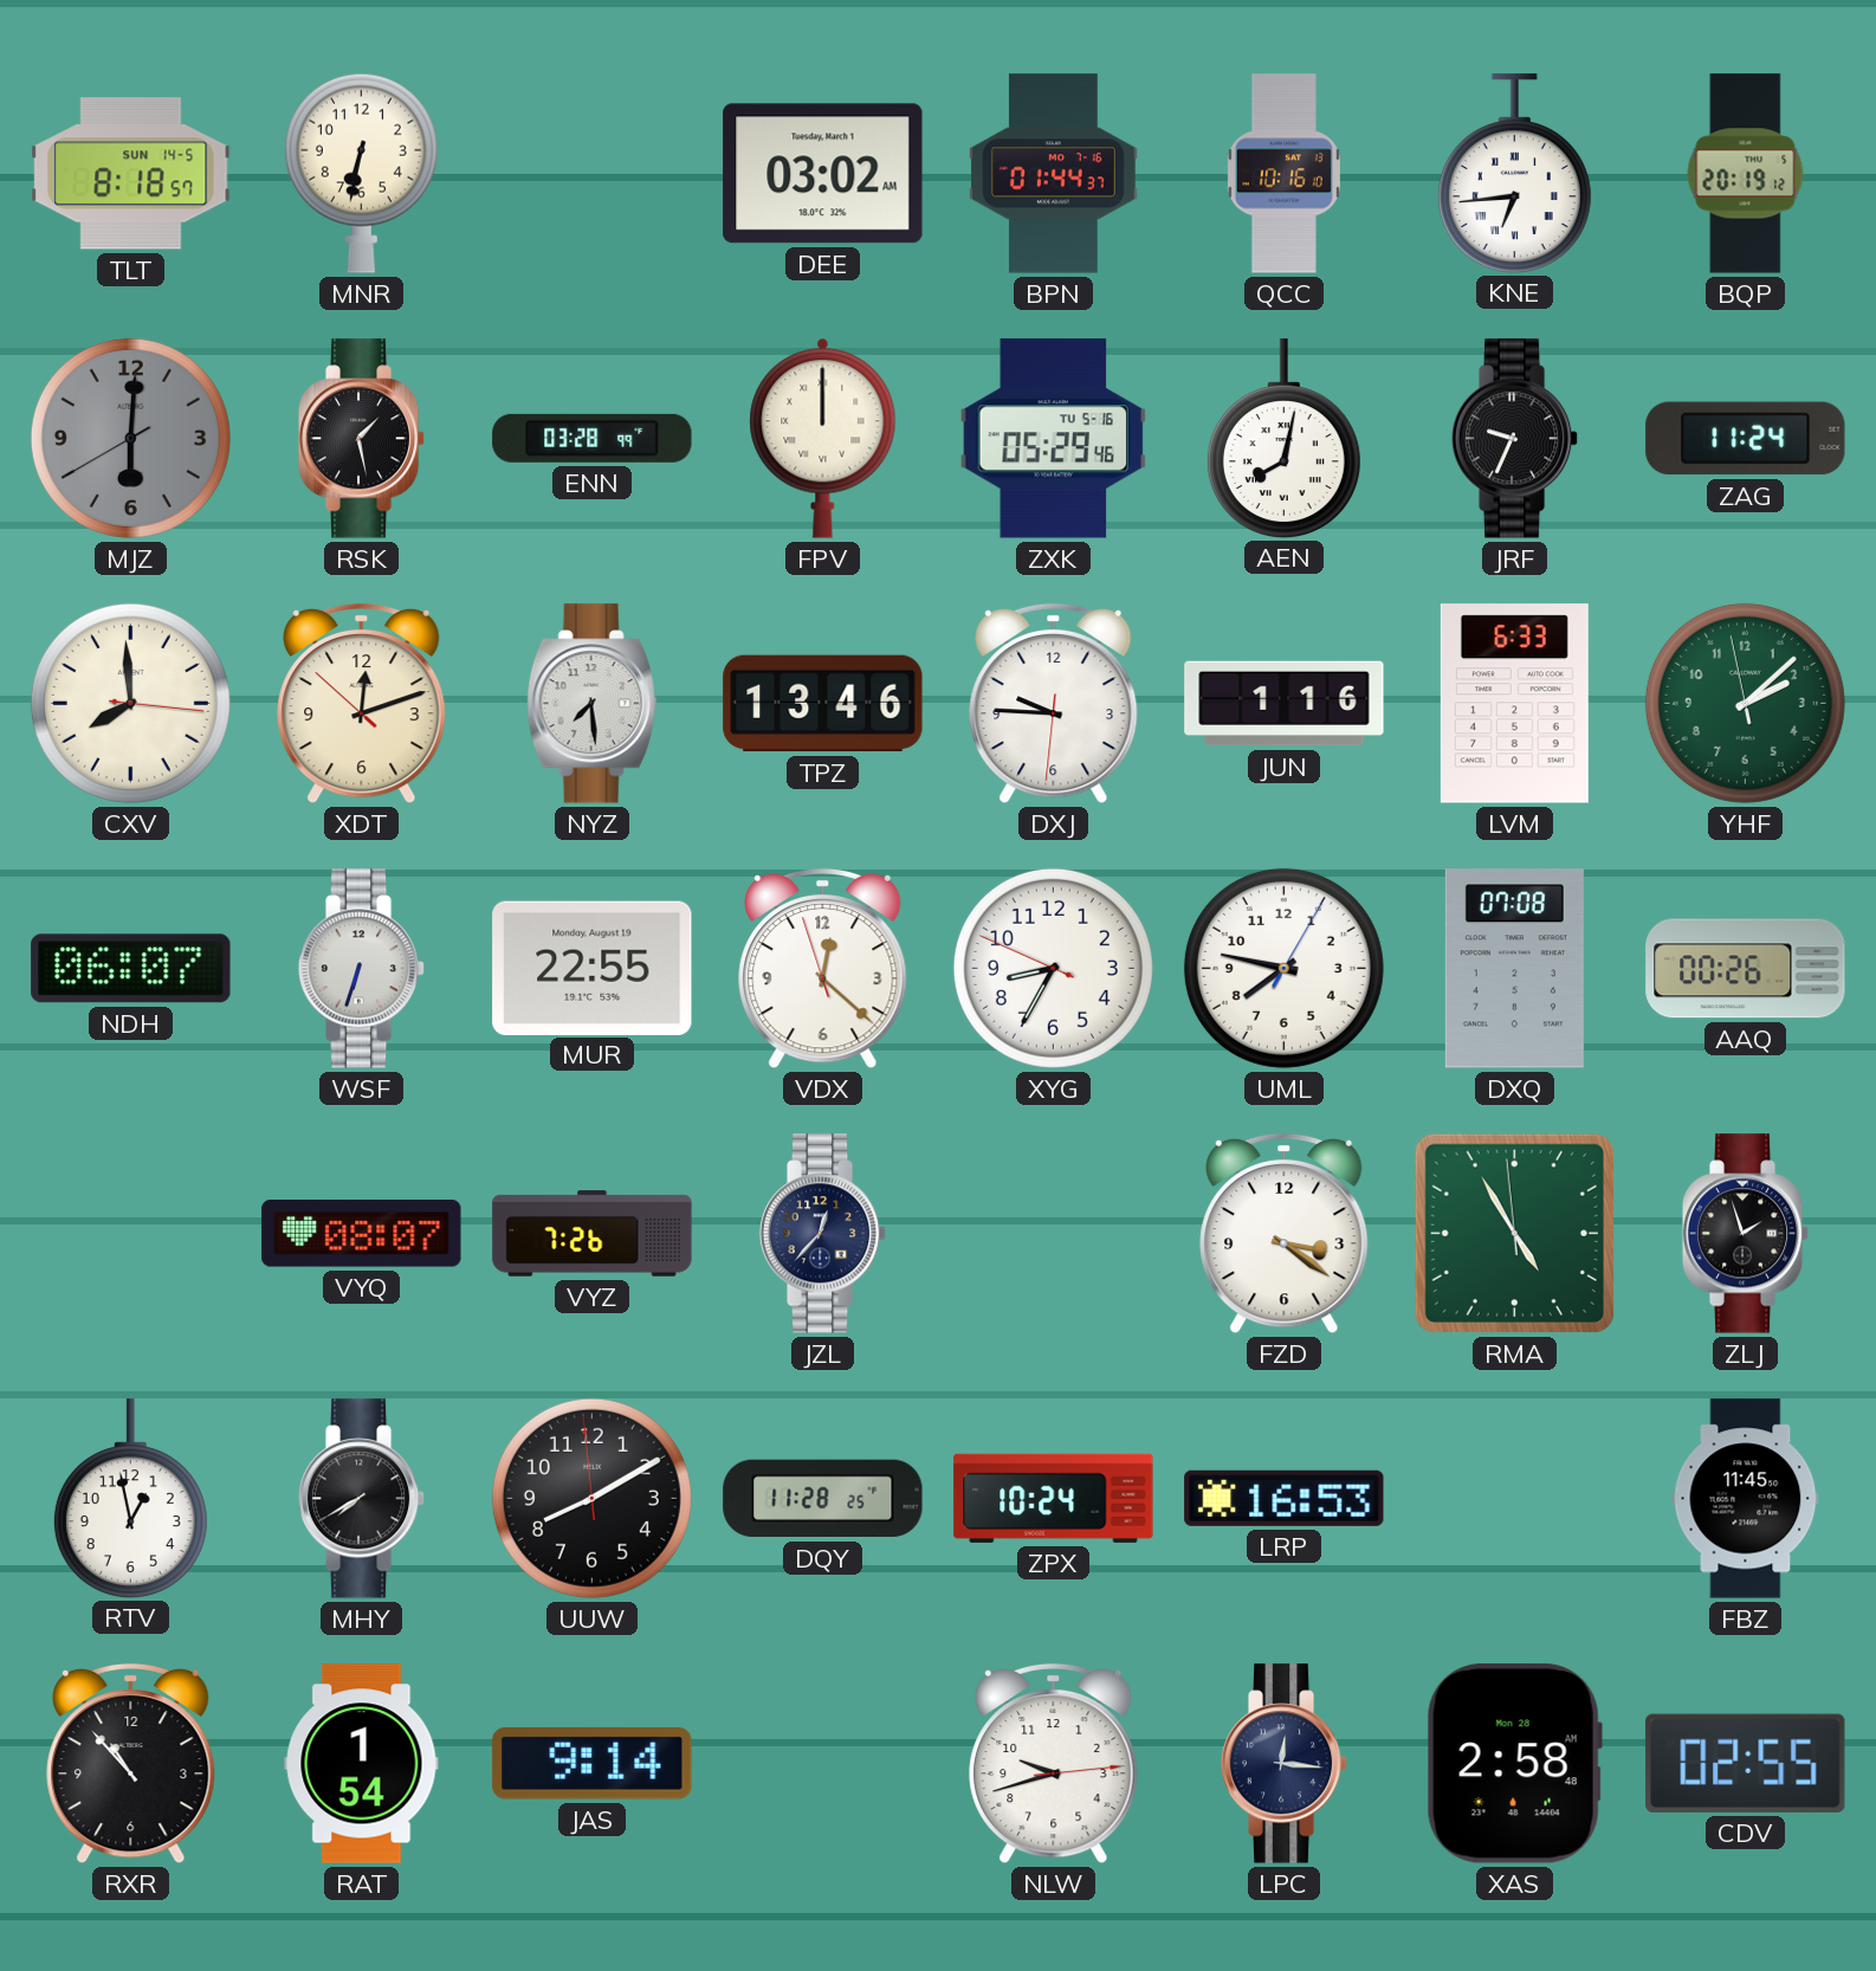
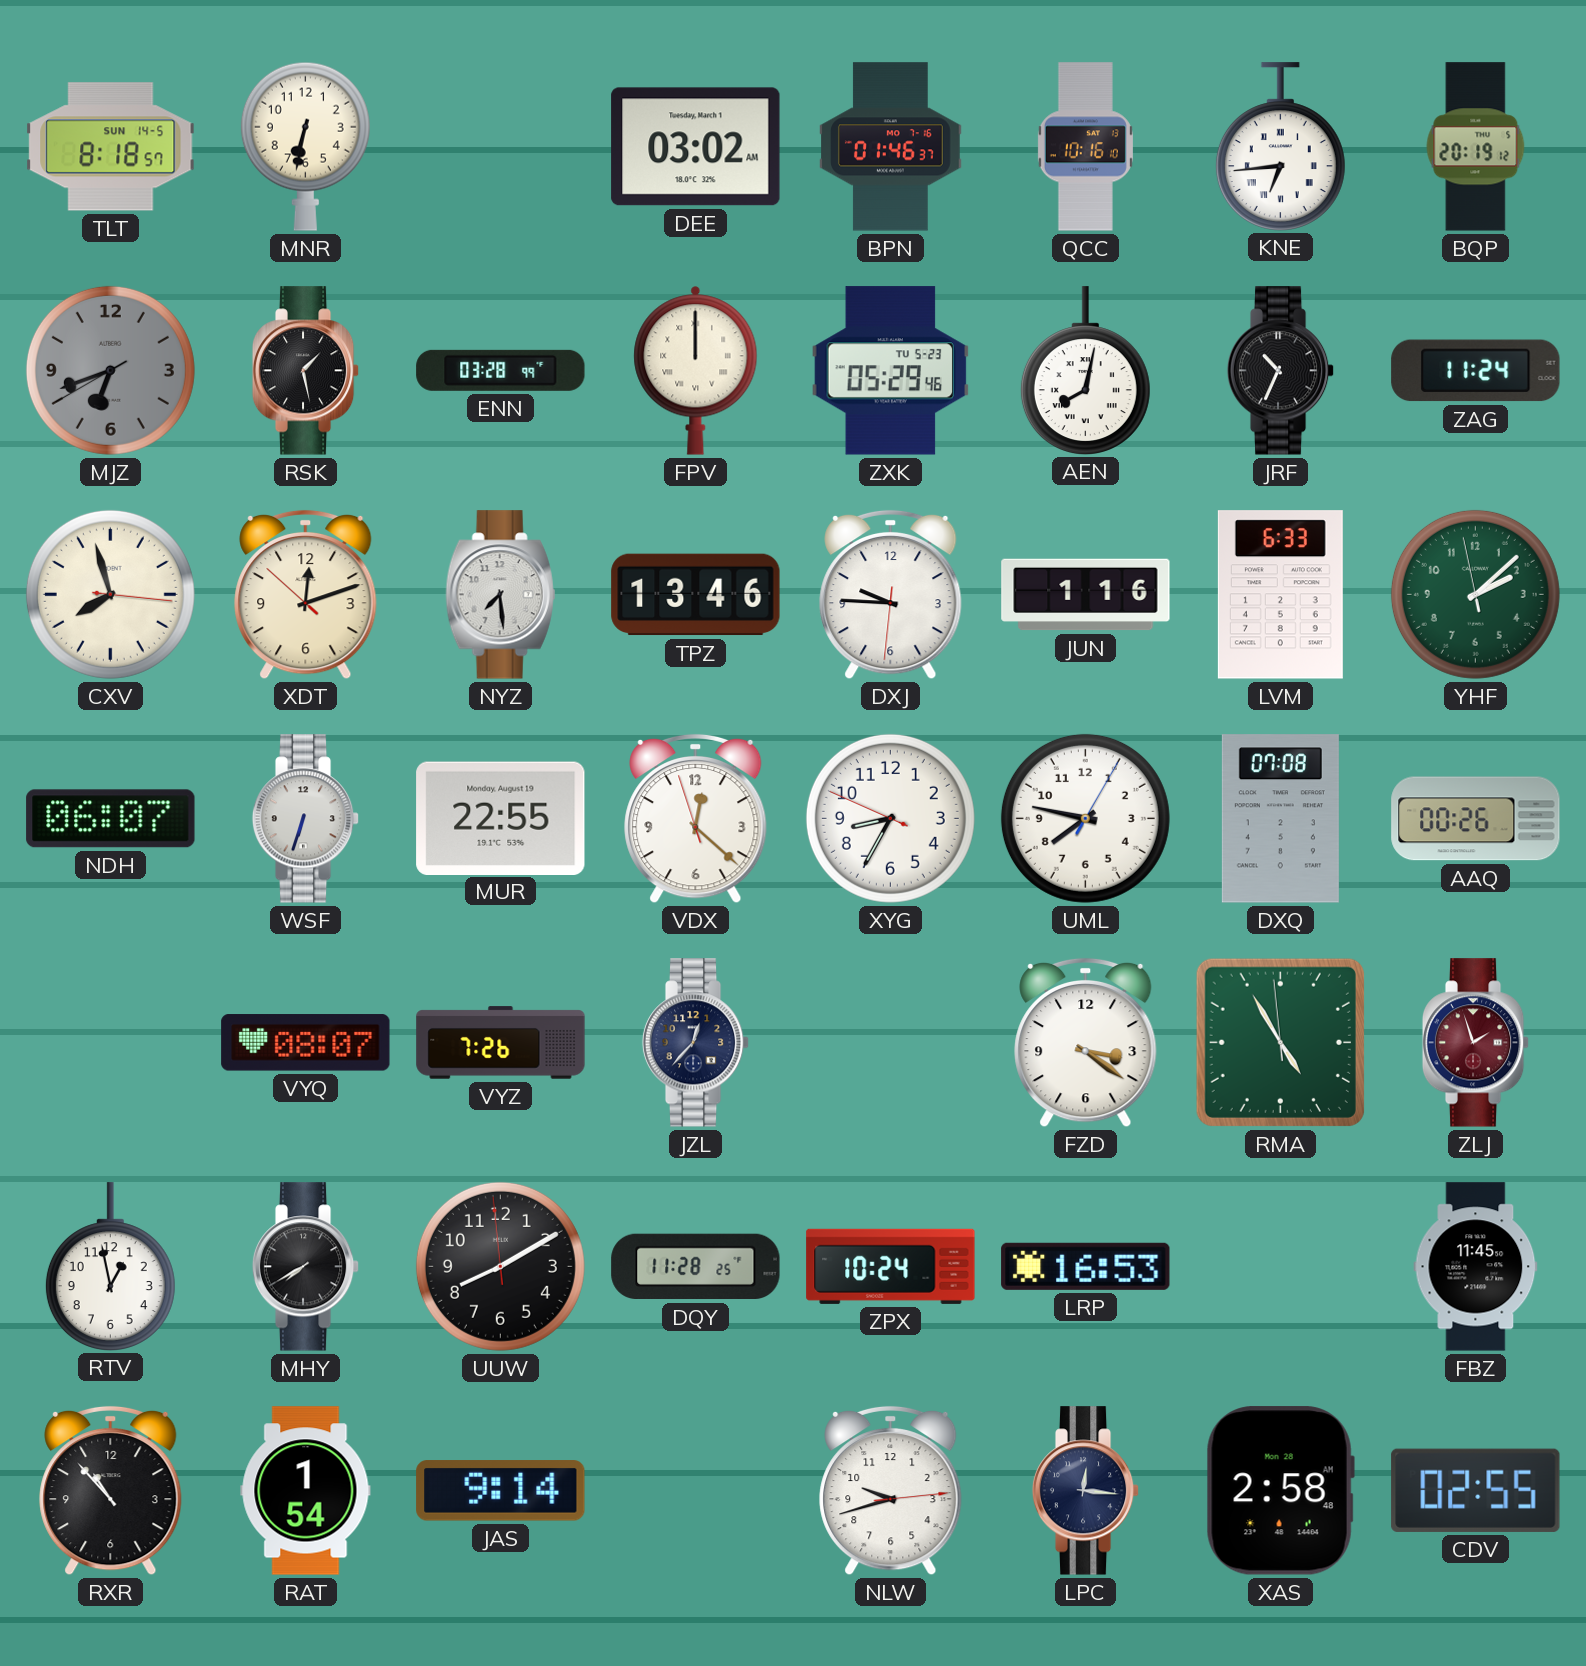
BPN: 01:44 -> 01:46
MJZ: 6:00 -> 6:41
ZXK date: TU 5-16 -> TU 5-23
JRF: 9:34 -> 10:34
CXV: 7:59 -> 7:57
ZLJ dial: black -> burgundy
